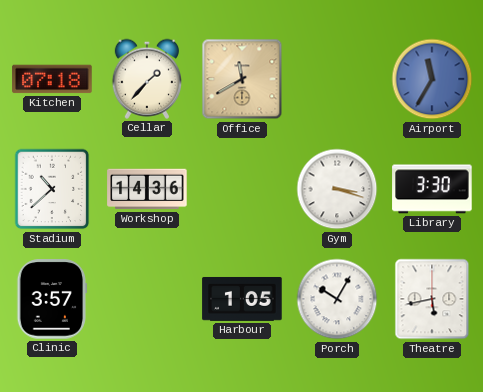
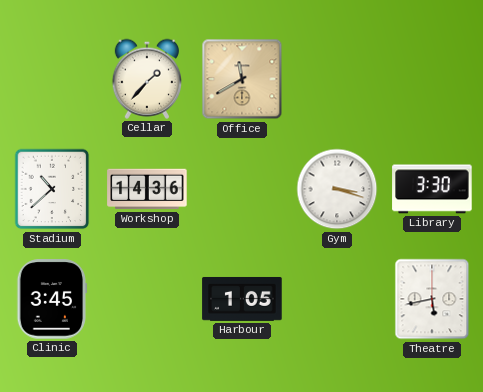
Kitchen: 07:18 -> none
Airport: 11:35 -> none
Clinic: 3:57 -> 3:45
Porch: 10:05 -> none
